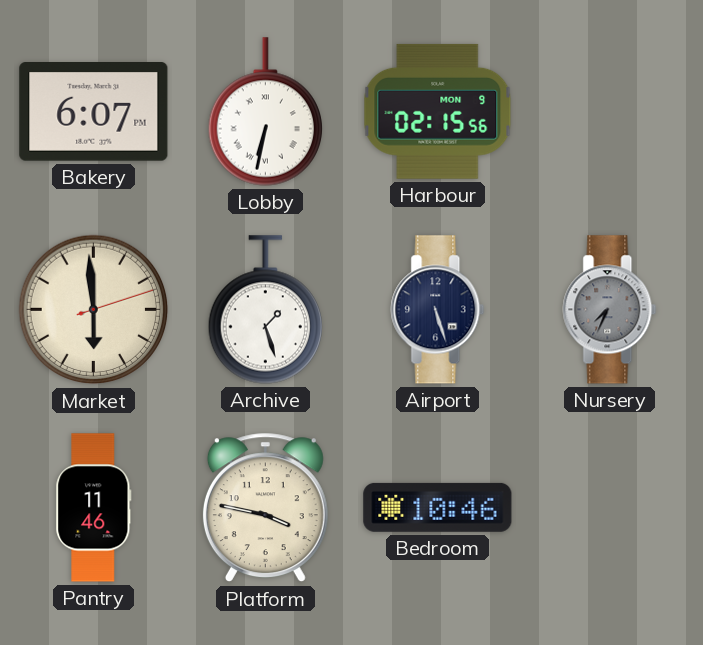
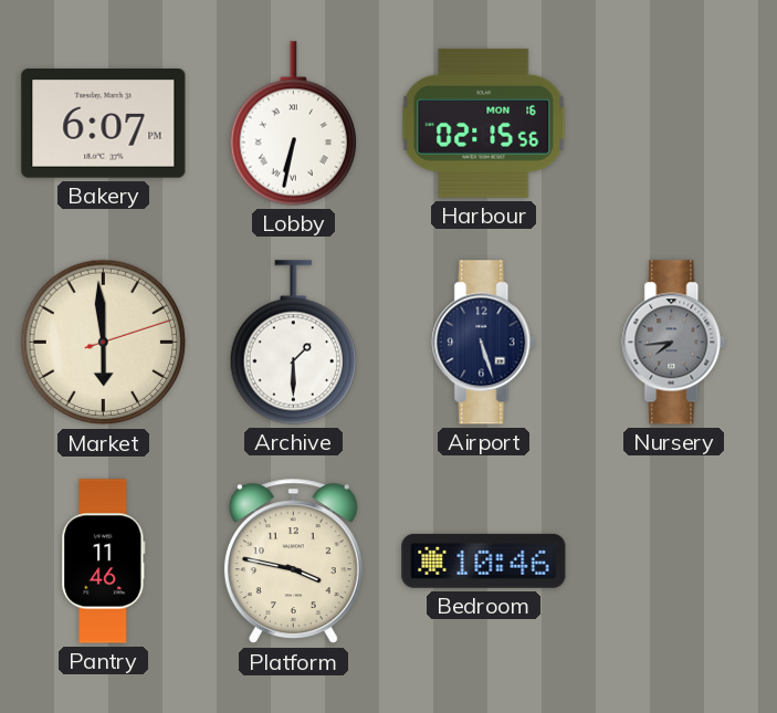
Harbour date: MON 9 -> MON 16
Archive: 1:27 -> 1:30
Nursery: 7:34 -> 7:44
